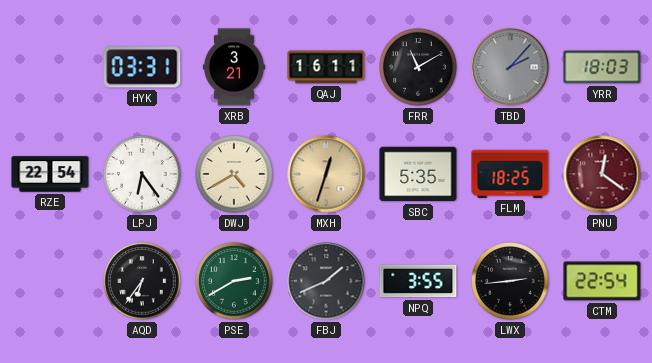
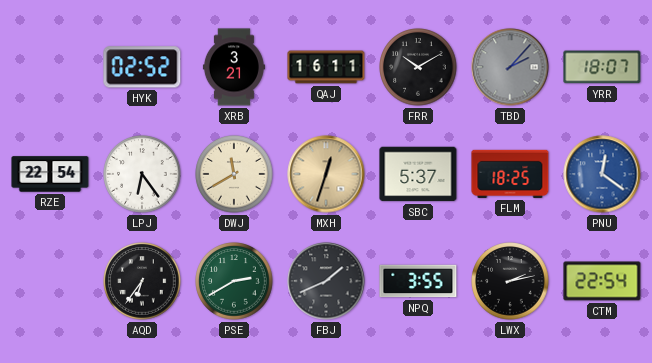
HYK: 03:31 -> 02:52
FRR: 11:10 -> 10:10
YRR: 18:03 -> 18:07
DWJ: 4:40 -> 11:40
SBC: 5:35 -> 5:37
PNU dial: burgundy -> blue
LWX: 2:44 -> 2:13
